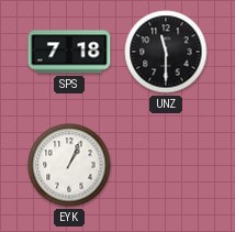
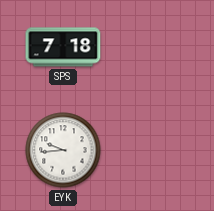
UNZ: 11:30 -> none
EYK: 1:04 -> 9:44
